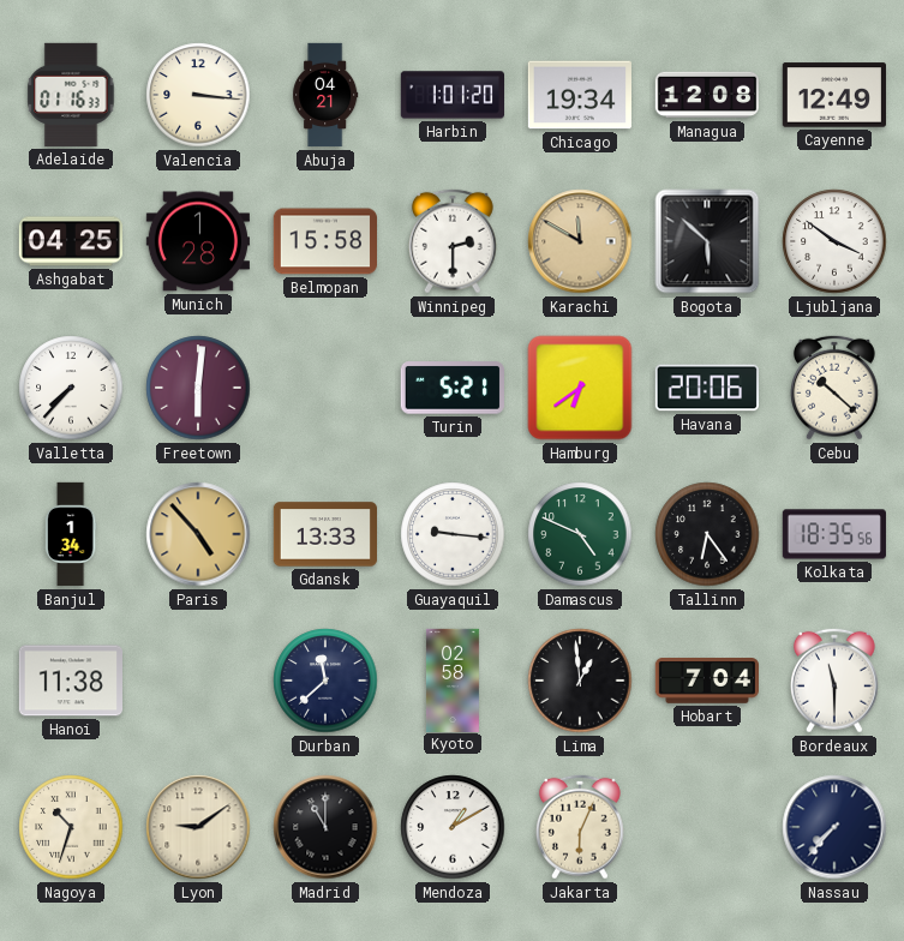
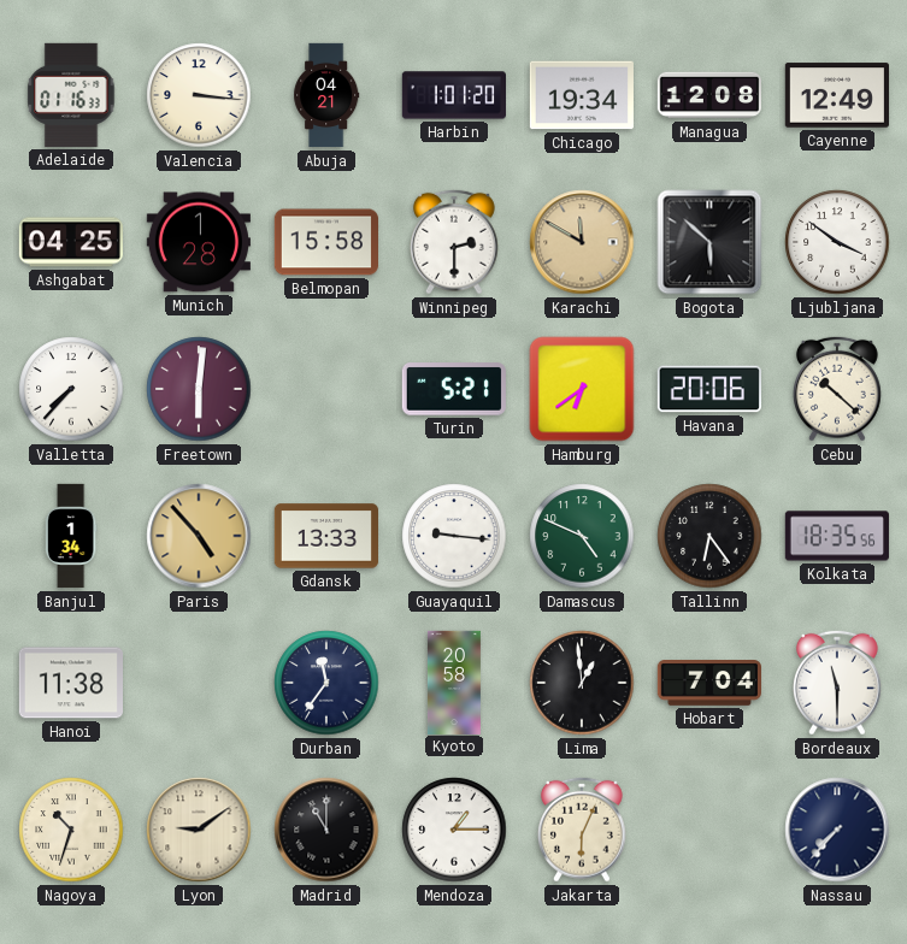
Durban: 11:38 -> 11:36
Kyoto: 02:58 -> 20:58
Mendoza: 1:10 -> 1:15
